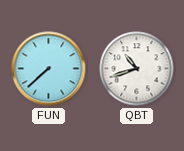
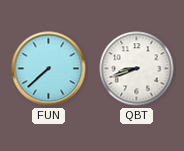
QBT: 10:42 -> 8:42
